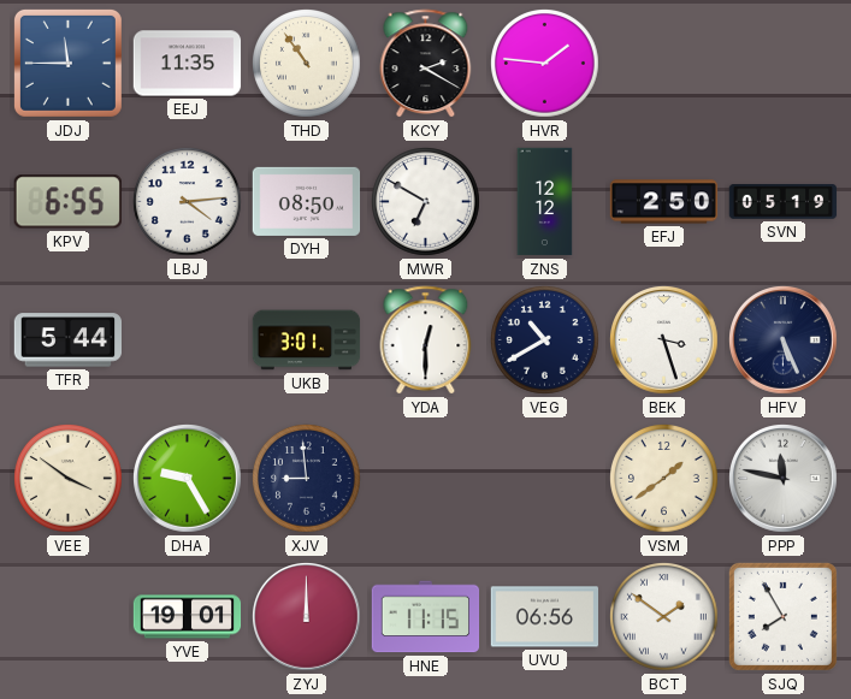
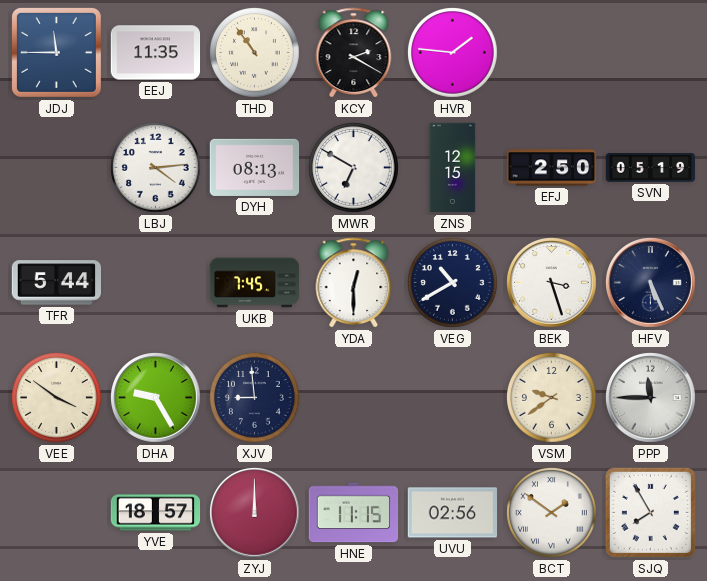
KPV: 6:55 -> none
DYH: 08:50 -> 08:13
ZNS: 12:12 -> 12:15
UKB: 3:01 -> 7:45
VSM: 1:39 -> 9:39
PPP: 11:47 -> 11:45
YVE: 19:01 -> 18:57
UVU: 06:56 -> 02:56
